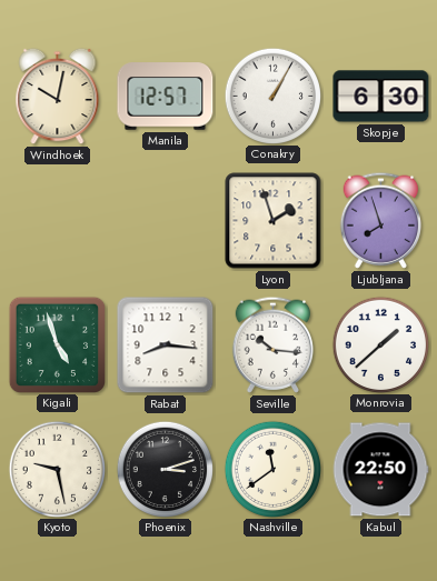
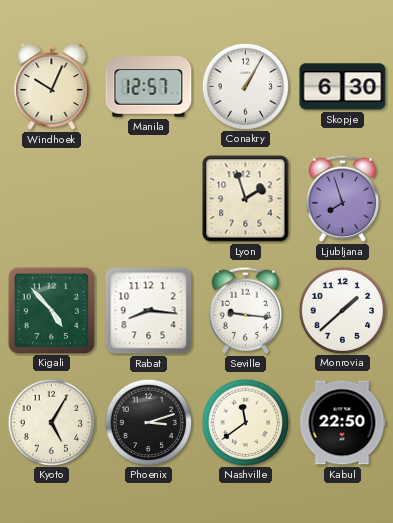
Windhoek: 10:02 -> 10:04
Kigali: 4:57 -> 4:53
Seville: 10:16 -> 9:16
Kyoto: 9:28 -> 5:05
